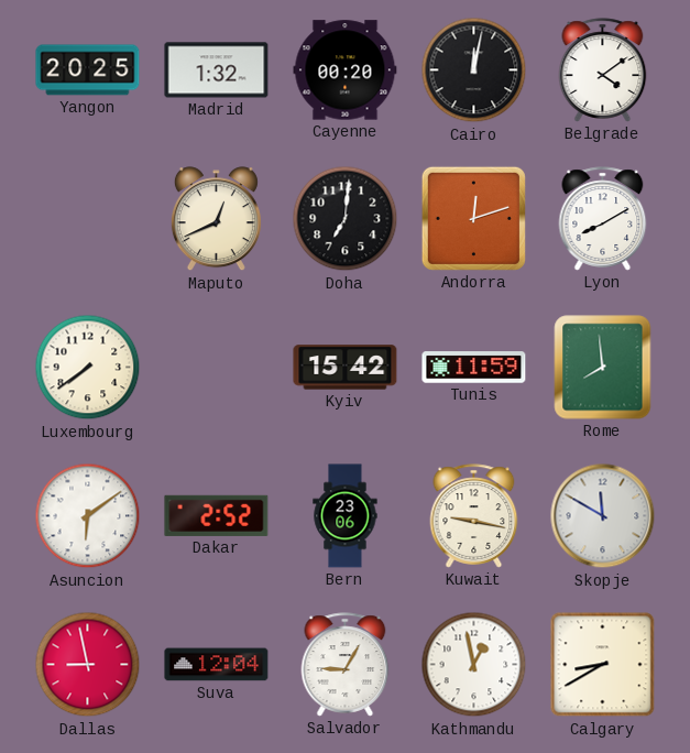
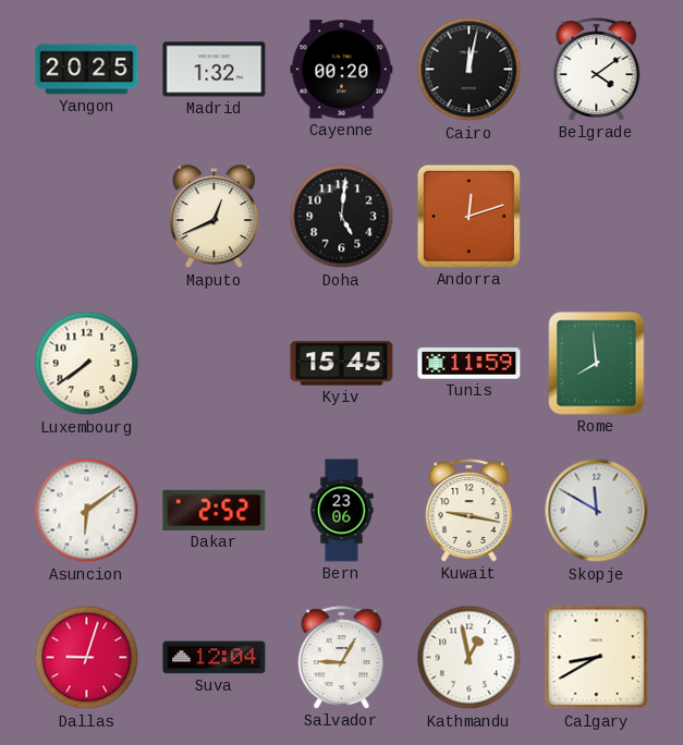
Doha: 7:01 -> 5:01
Lyon: 8:10 -> none
Kyiv: 15:42 -> 15:45
Dallas: 8:58 -> 9:03
